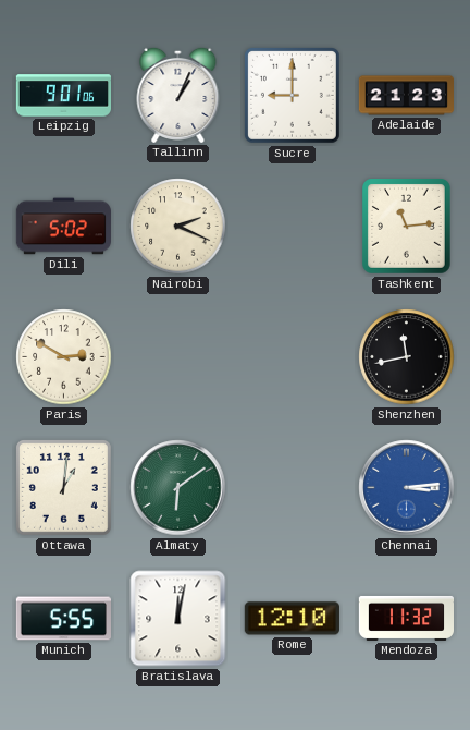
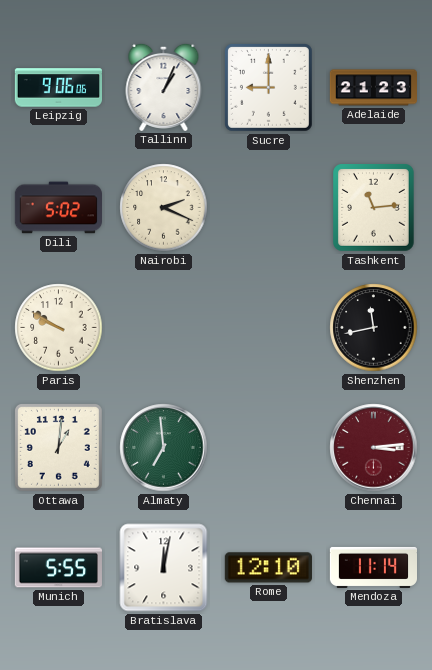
Leipzig: 9:01 -> 9:06
Paris: 2:50 -> 9:50
Almaty: 6:09 -> 6:59
Chennai dial: blue -> burgundy
Mendoza: 11:32 -> 11:14
